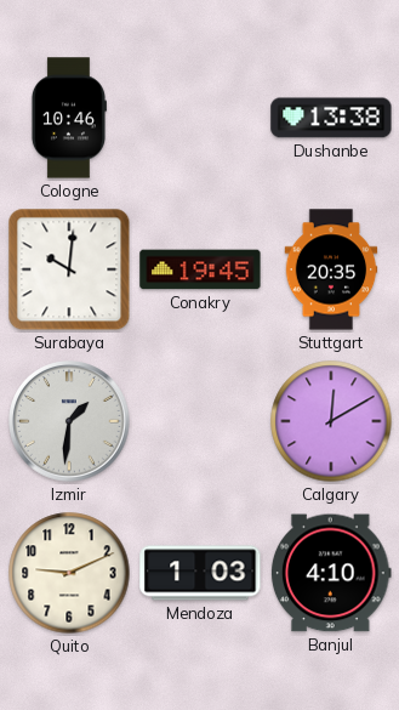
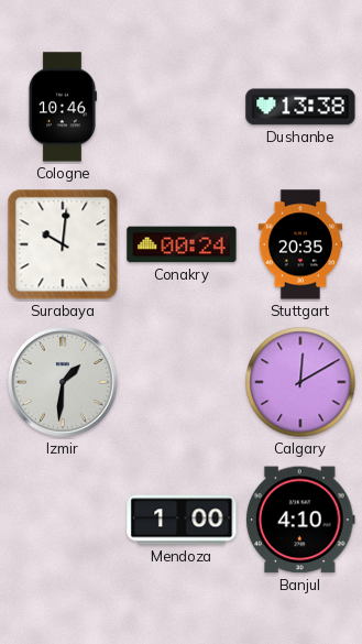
Conakry: 19:45 -> 00:24
Quito: 9:11 -> none
Mendoza: 1:03 -> 1:00
